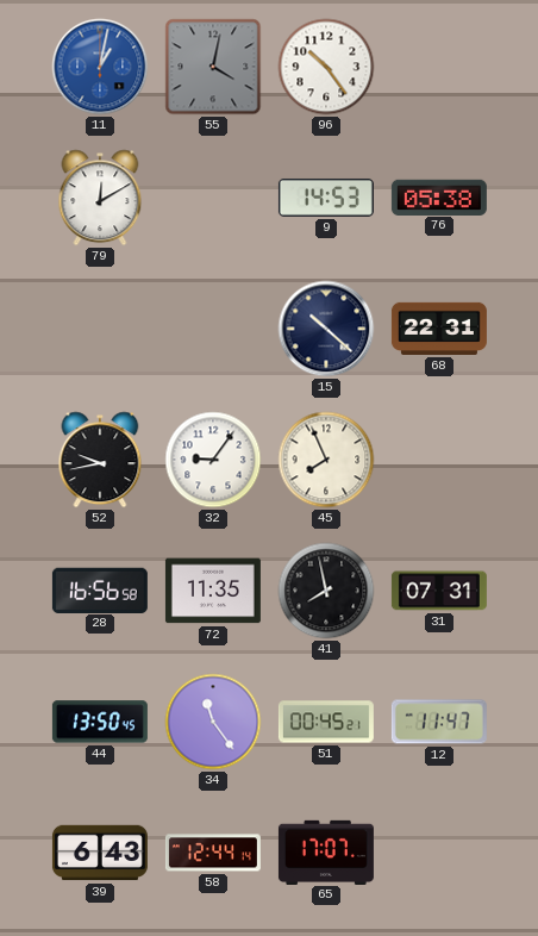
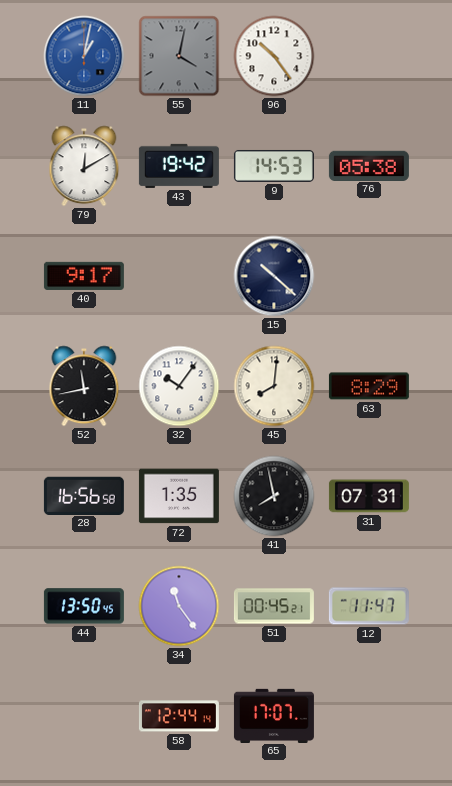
43: none -> 19:42
40: none -> 9:17
68: 22:31 -> none
52: 9:43 -> 11:43
32: 9:06 -> 10:06
45: 7:56 -> 8:01
63: none -> 8:29
72: 11:35 -> 1:35
39: 6:43 -> none
